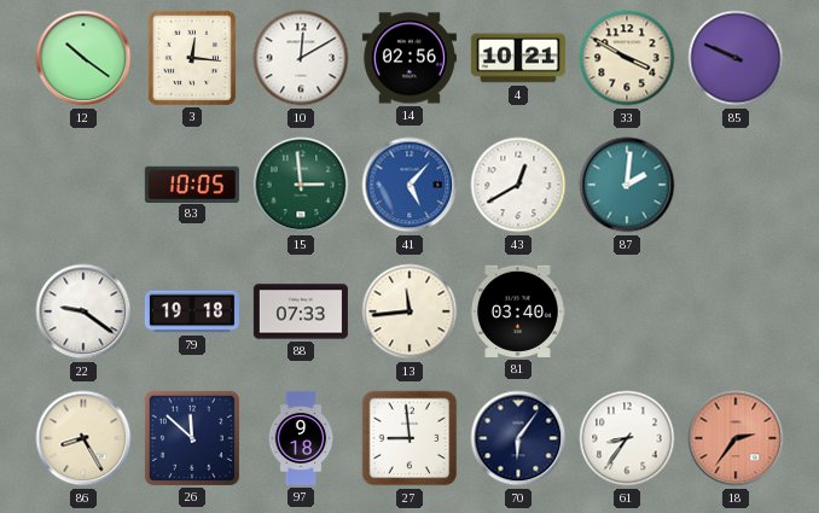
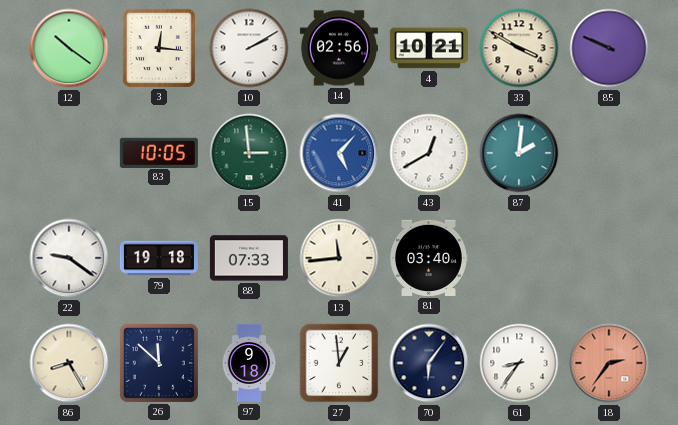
10: 12:10 -> 2:10
27: 8:59 -> 12:59
